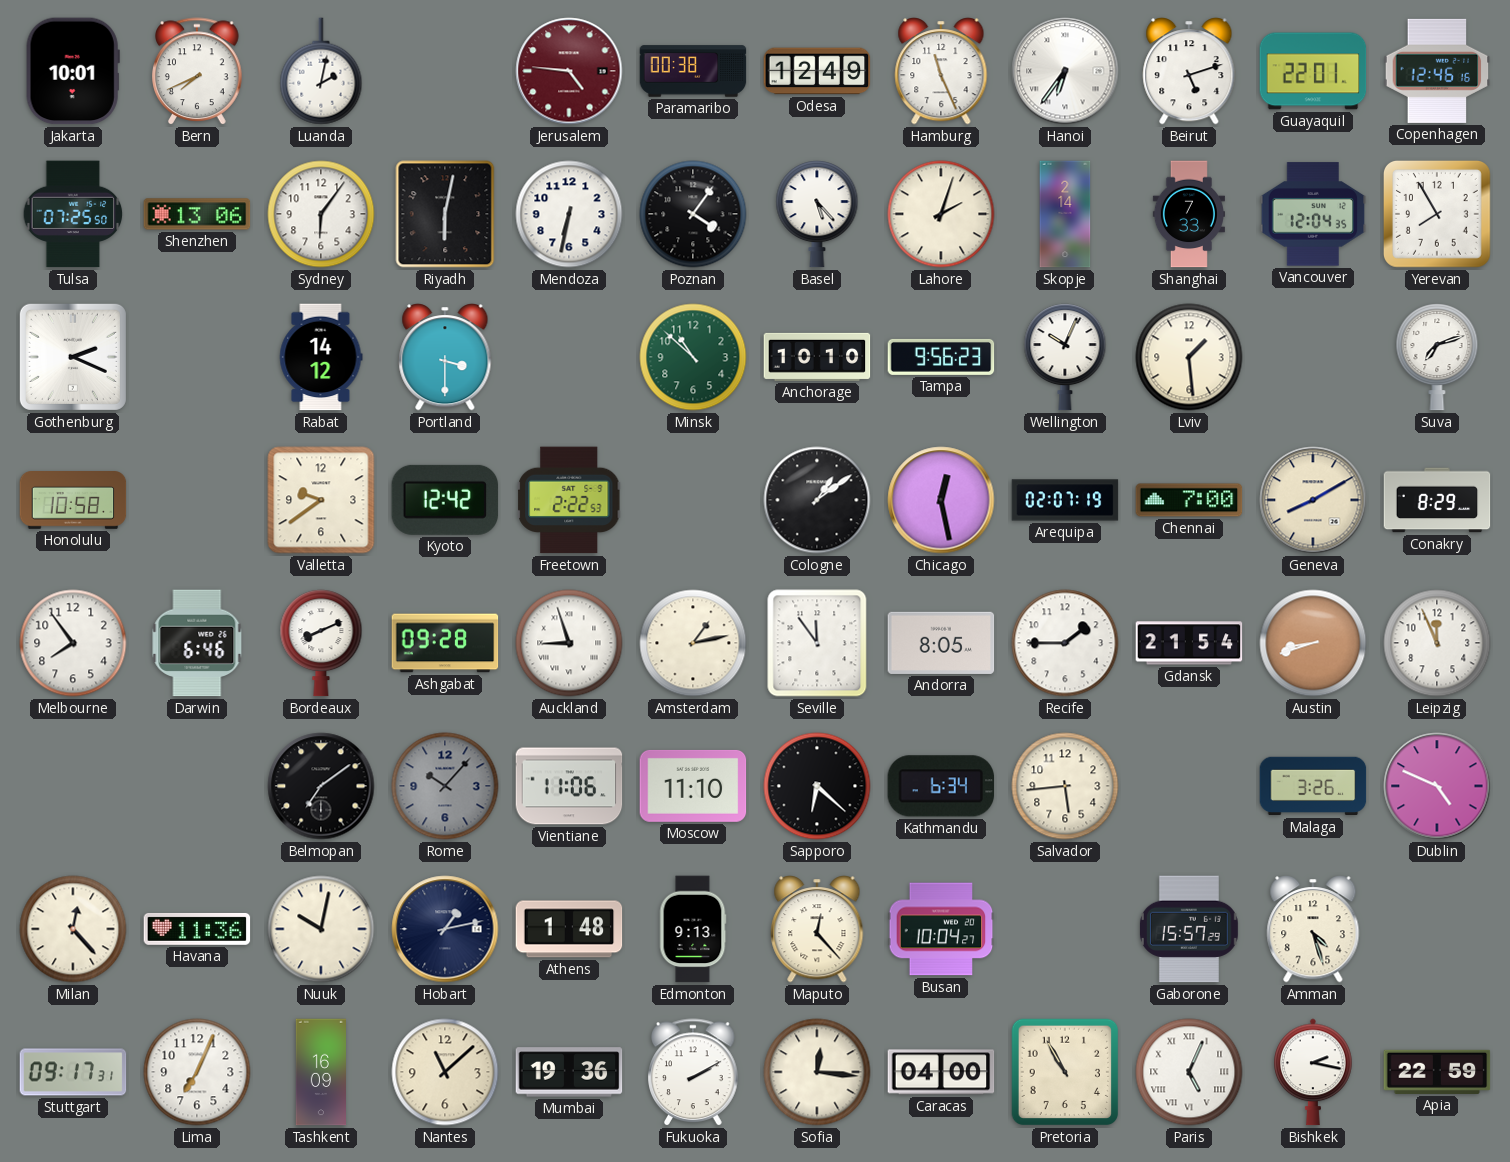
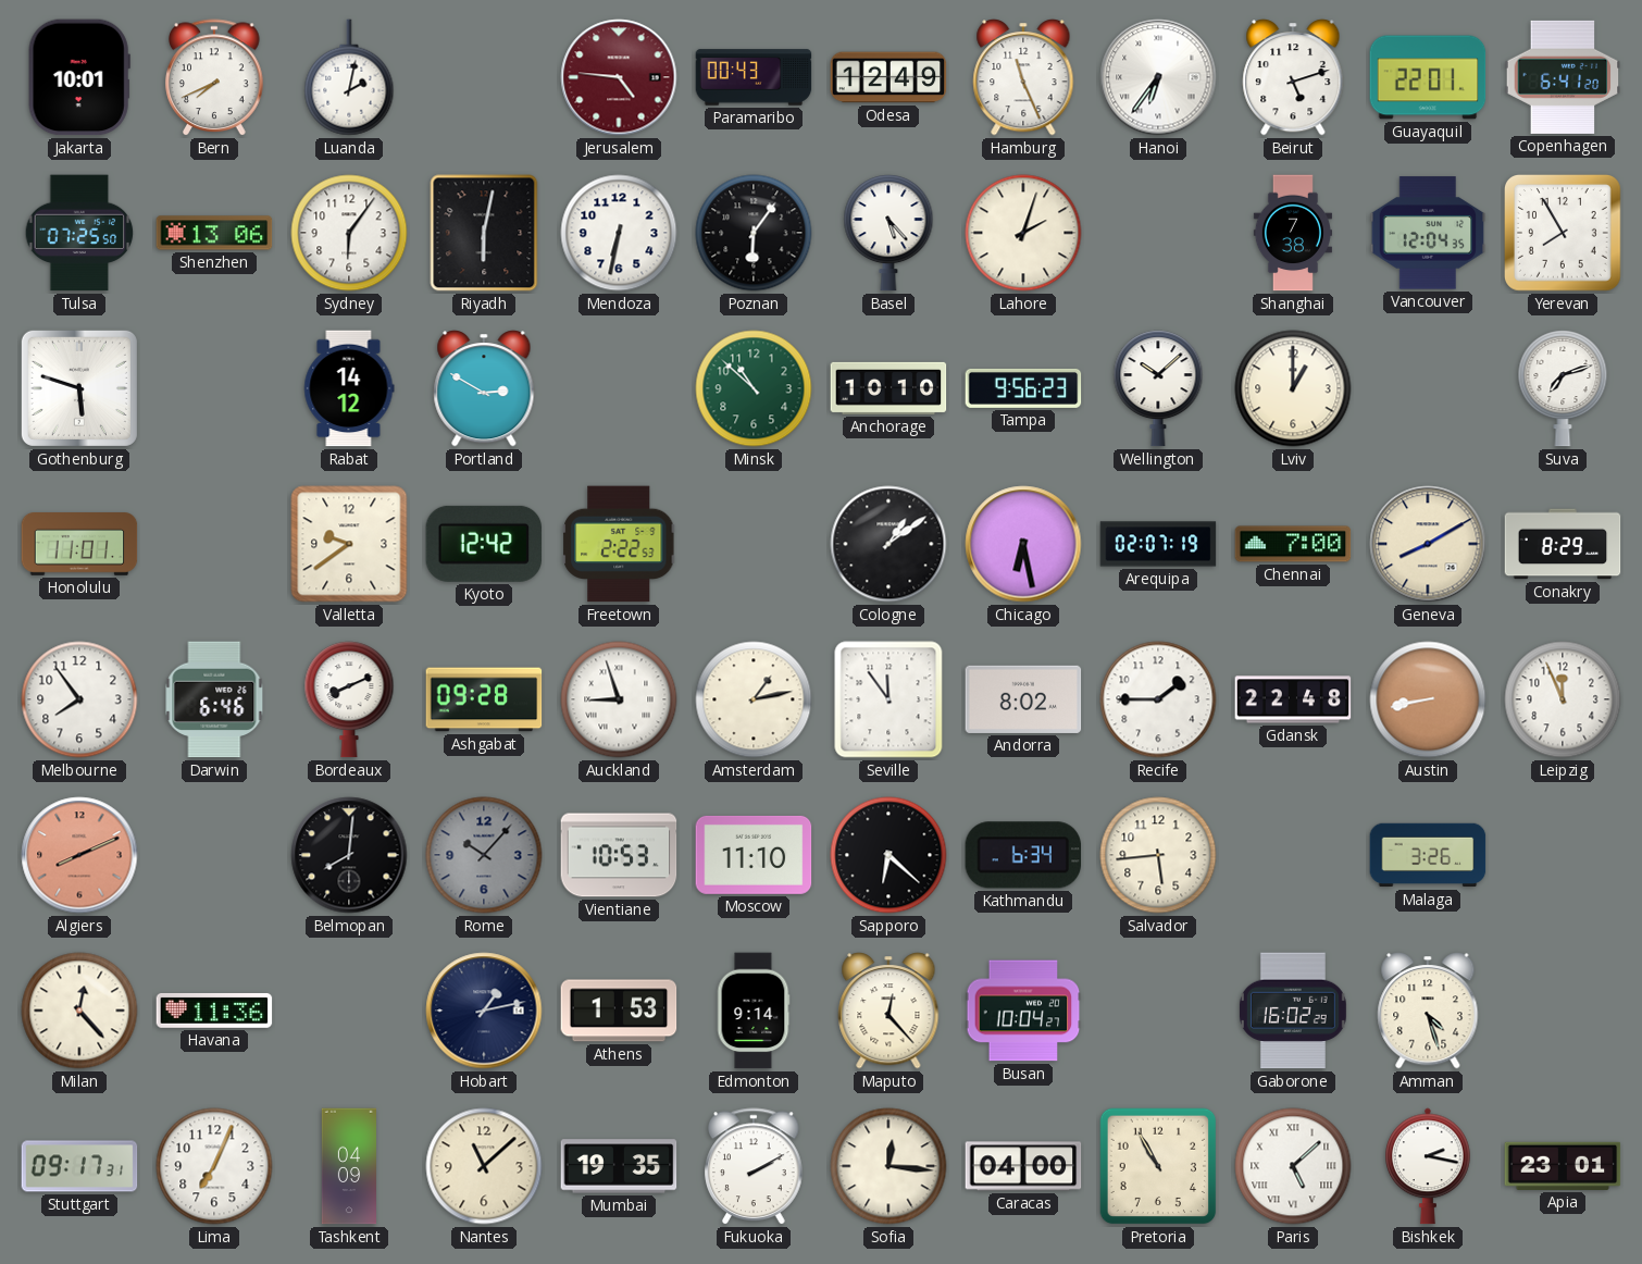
Paramaribo: 00:38 -> 00:43
Copenhagen: 12:46 -> 6:41
Poznan: 4:06 -> 6:06
Skopje: 2:14 -> none
Shanghai: 7:33 -> 7:38
Gothenburg: 2:19 -> 5:48
Portland: 3:30 -> 2:50
Wellington: 10:04 -> 10:08
Lviv: 1:29 -> 1:00
Honolulu: 10:58 -> 11:01
Chicago: 12:28 -> 6:28
Andorra: 8:05 -> 8:02
Gdansk: 21:54 -> 22:48
Austin: 8:42 -> 8:43
Algiers: none -> 8:11
Belmopan: 7:09 -> 8:01
Vientiane: 11:06 -> 10:53
Dublin: 4:49 -> none
Nuuk: 10:02 -> none
Athens: 1:48 -> 1:53
Edmonton: 9:13 -> 9:14
Gaborone: 15:57 -> 16:02
Tashkent: 16:09 -> 04:09
Mumbai: 19:36 -> 19:35
Paris: 5:04 -> 5:08
Apia: 22:59 -> 23:01
